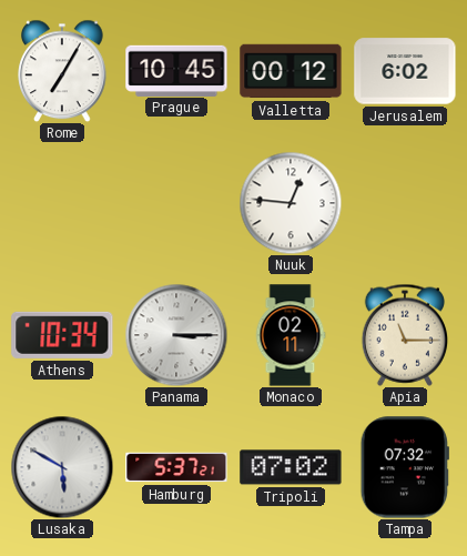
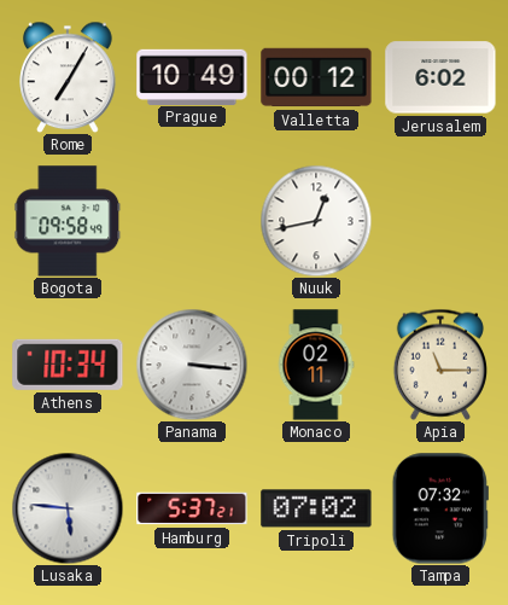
Prague: 10:45 -> 10:49
Bogota: none -> 09:58
Nuuk: 12:46 -> 12:43
Panama: 3:15 -> 3:16
Lusaka: 5:50 -> 5:46
